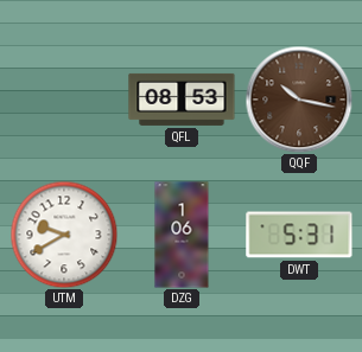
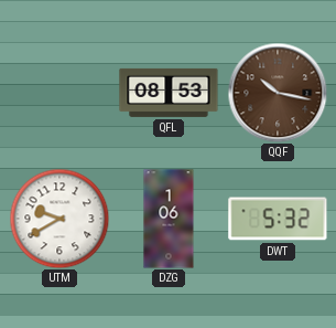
DWT: 5:31 -> 5:32
